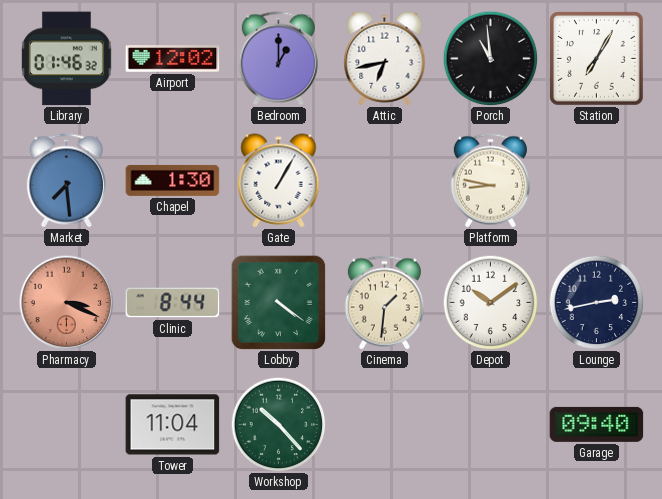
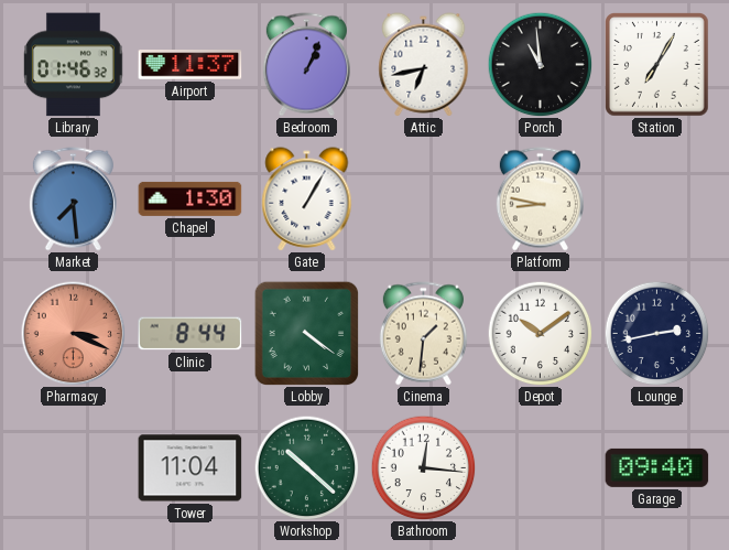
Airport: 12:02 -> 11:37
Bedroom: 1:00 -> 1:04
Workshop: 10:23 -> 10:22
Bathroom: none -> 12:16
